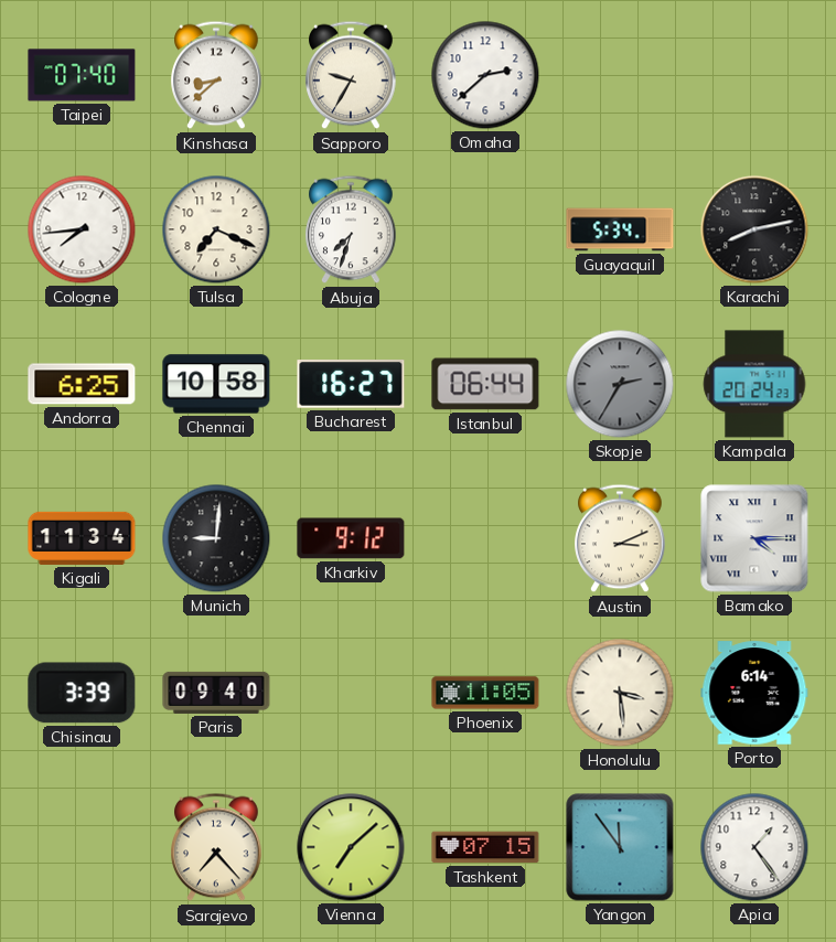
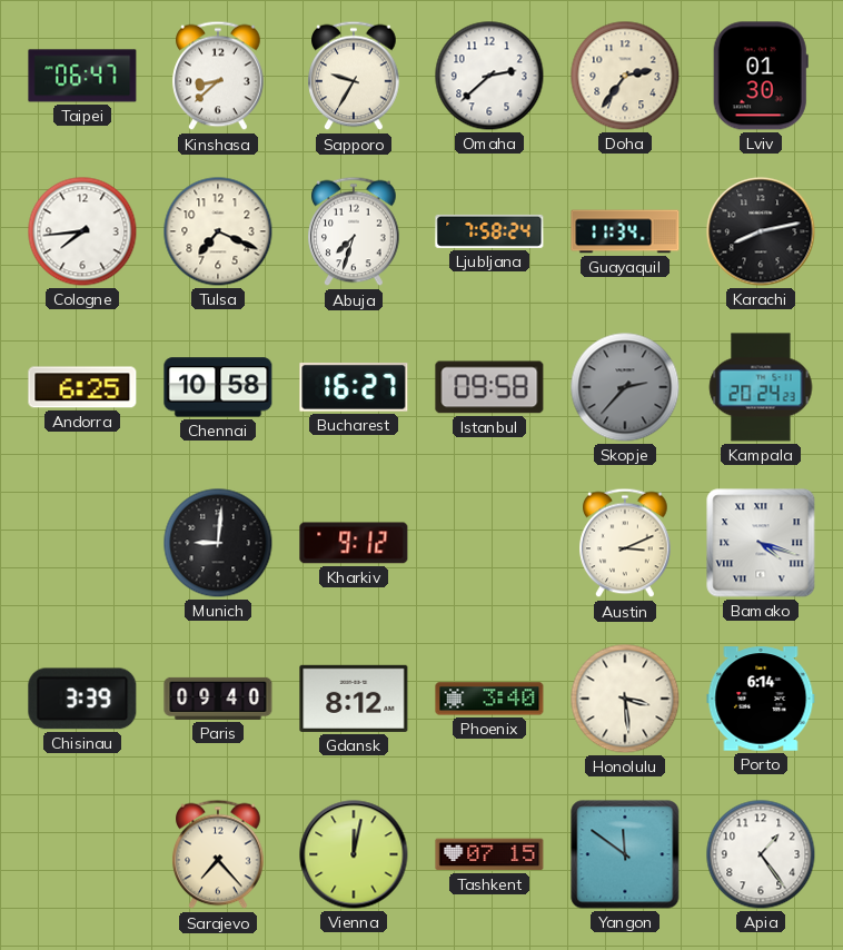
Taipei: 07:40 -> 06:47
Doha: none -> 2:36
Lviv: none -> 01:30
Ljubljana: none -> 7:58
Guayaquil: 5:34 -> 11:34
Istanbul: 06:44 -> 09:58
Skopje: 2:35 -> 2:37
Kigali: 11:34 -> none
Bamako: 4:15 -> 4:18
Gdansk: none -> 8:12
Phoenix: 11:05 -> 3:40
Vienna: 7:08 -> 12:02
Yangon: 11:54 -> 11:51
